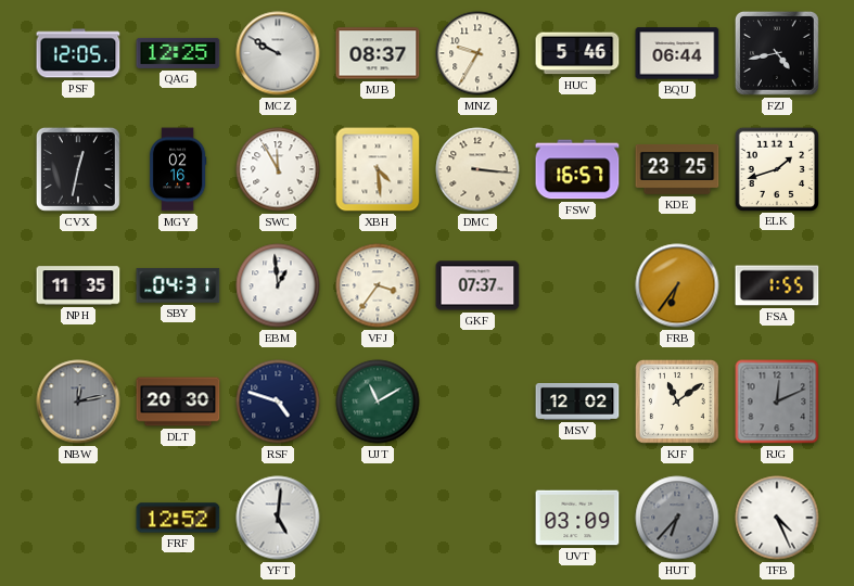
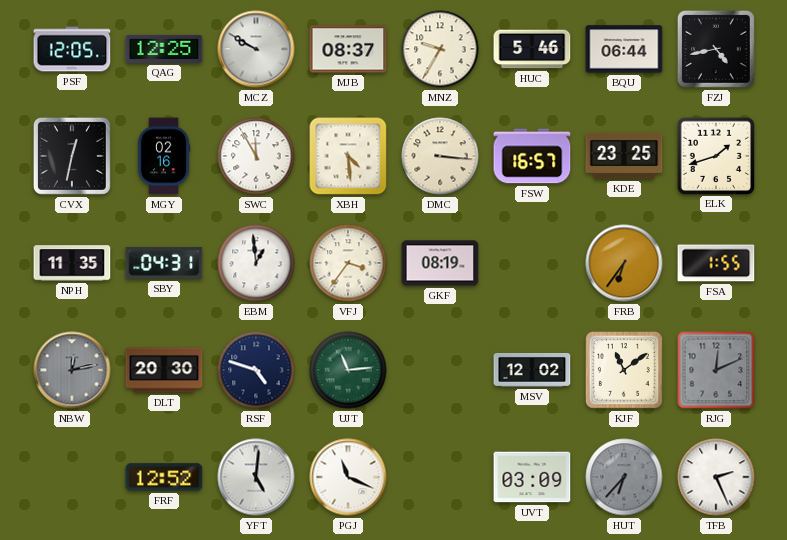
GKF: 07:37 -> 08:19
UJT: 11:10 -> 11:14
PGJ: none -> 11:19
TFB: 4:26 -> 2:26
